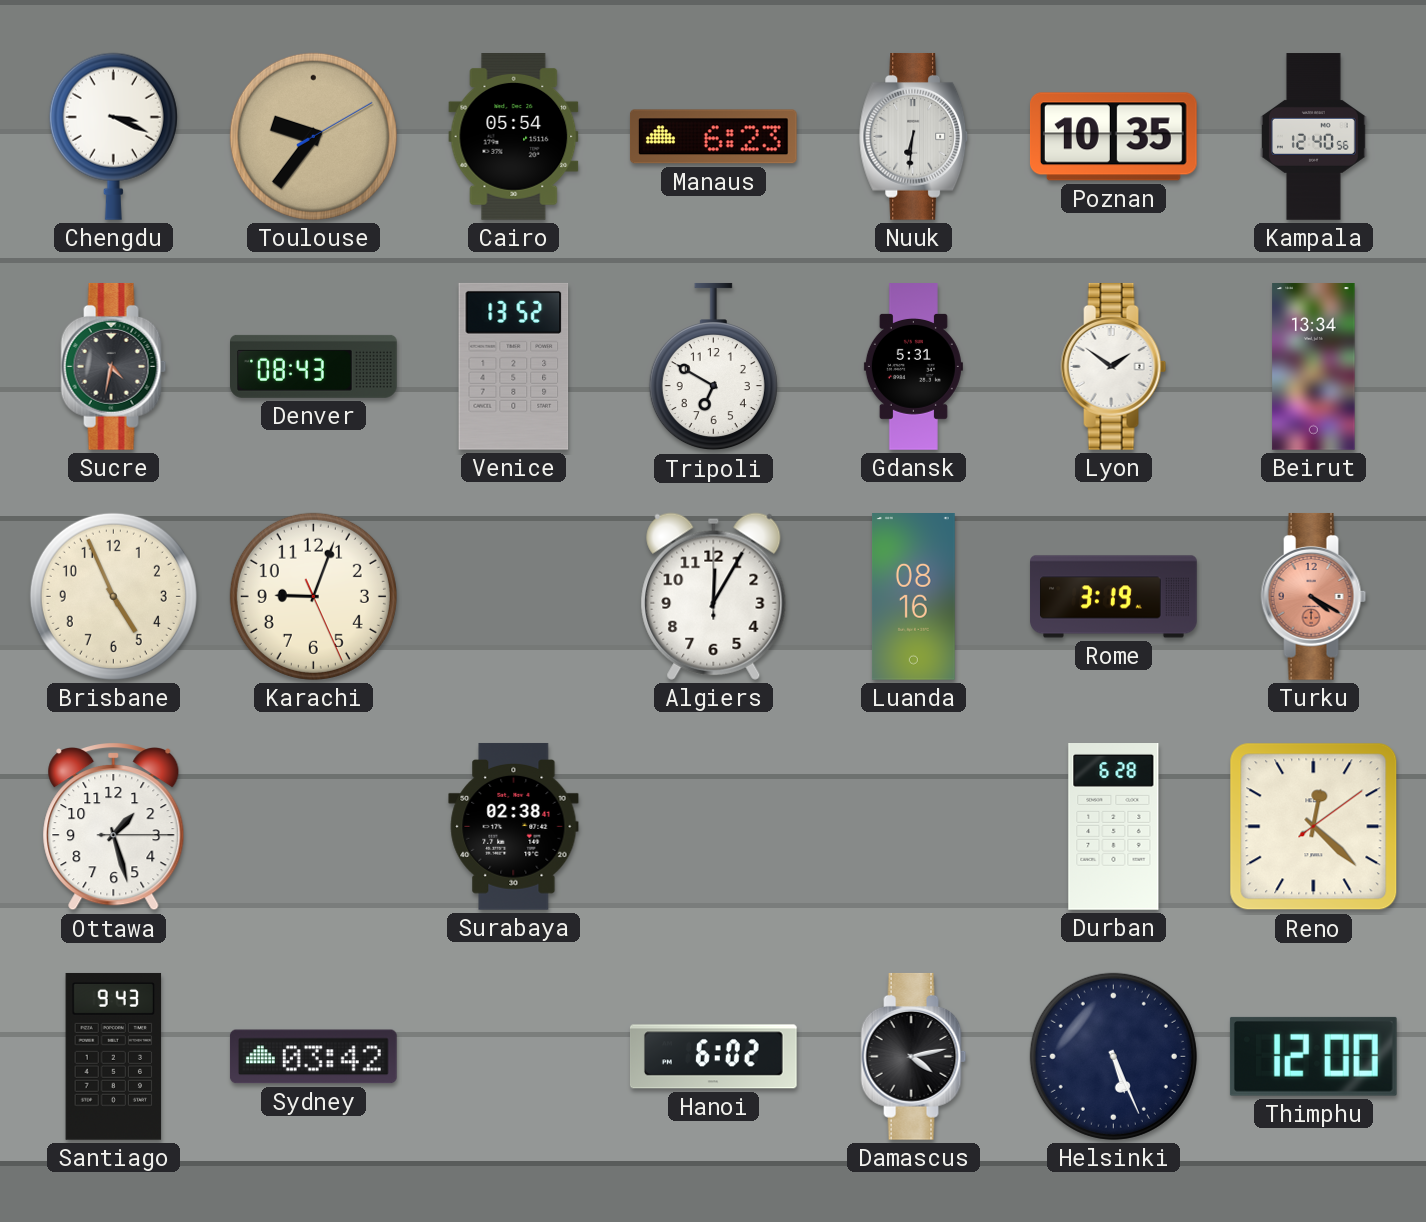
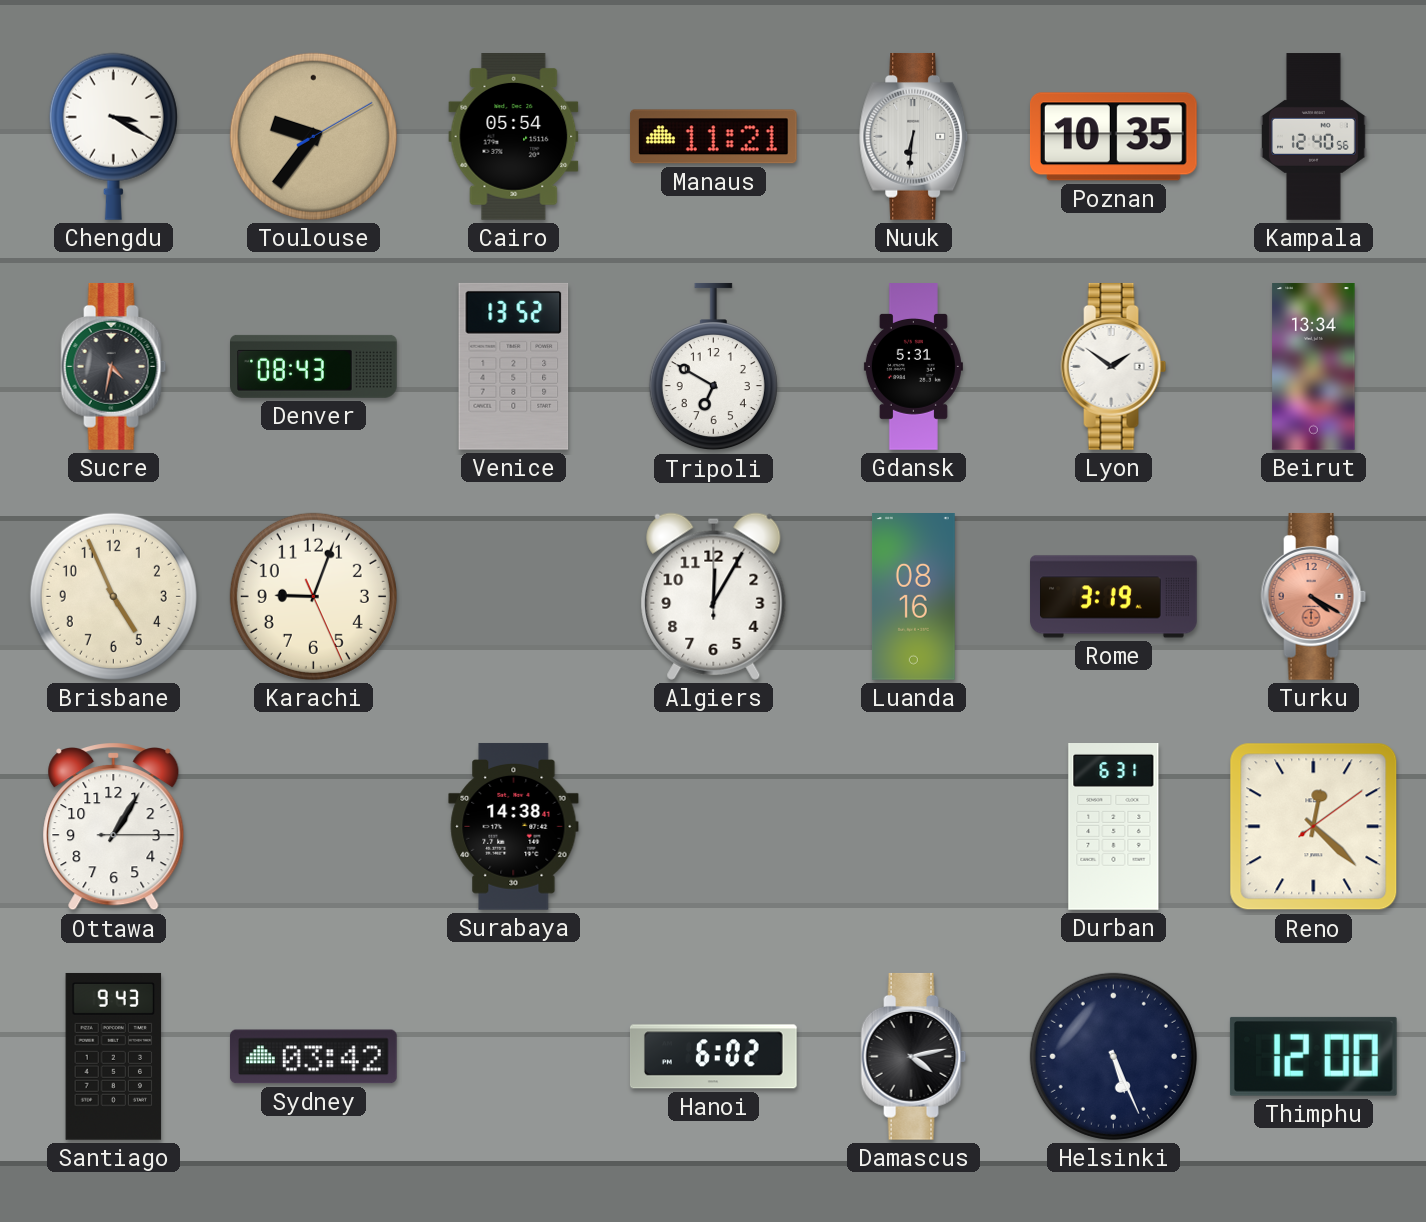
Chengdu: 3:19 -> 3:20
Manaus: 6:23 -> 11:21
Ottawa: 1:27 -> 1:05
Surabaya: 02:38 -> 14:38
Durban: 6:28 -> 6:31
